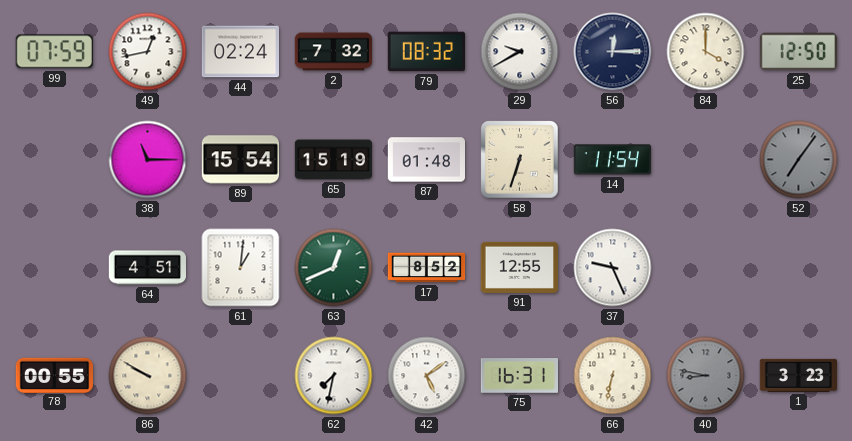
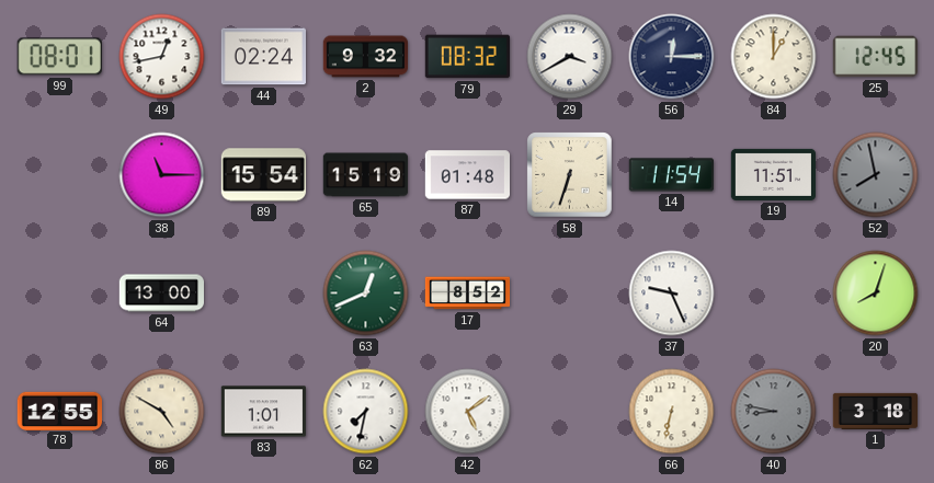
99: 07:59 -> 08:01
2: 7:32 -> 9:32
29: 9:40 -> 3:40
84: 4:00 -> 1:00
25: 12:50 -> 12:45
19: none -> 11:51
52: 7:06 -> 7:58
64: 4:51 -> 13:00
61: 1:01 -> none
91: 12:55 -> none
20: none -> 8:03
78: 00:55 -> 12:55
86: 9:50 -> 4:50
83: none -> 1:01
75: 16:31 -> none
1: 3:23 -> 3:18
